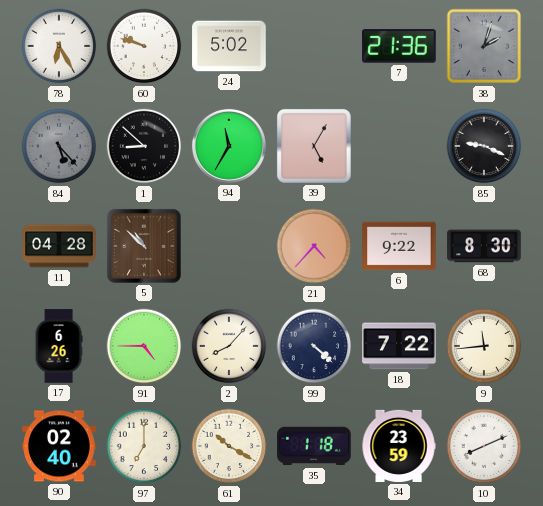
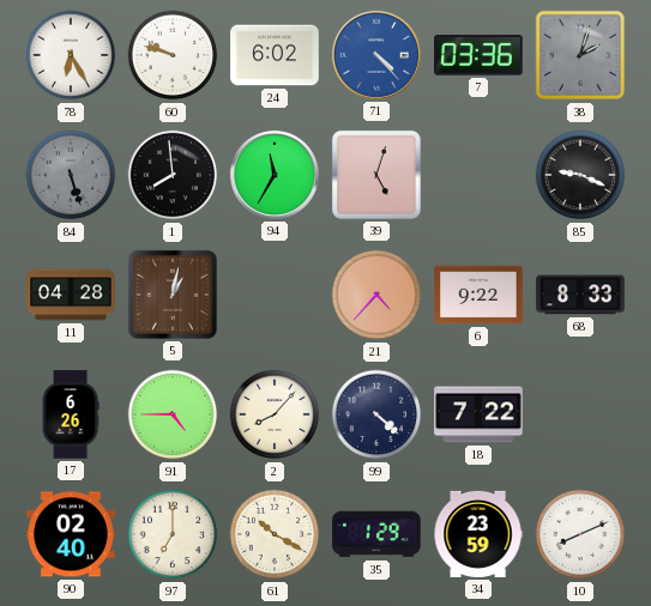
24: 5:02 -> 6:02
71: none -> 4:23
7: 21:36 -> 03:36
84: 5:23 -> 5:27
1: 8:52 -> 7:59
39: 5:05 -> 5:03
5: 10:52 -> 1:02
68: 8:30 -> 8:33
9: 11:44 -> none
35: 1:18 -> 1:29
